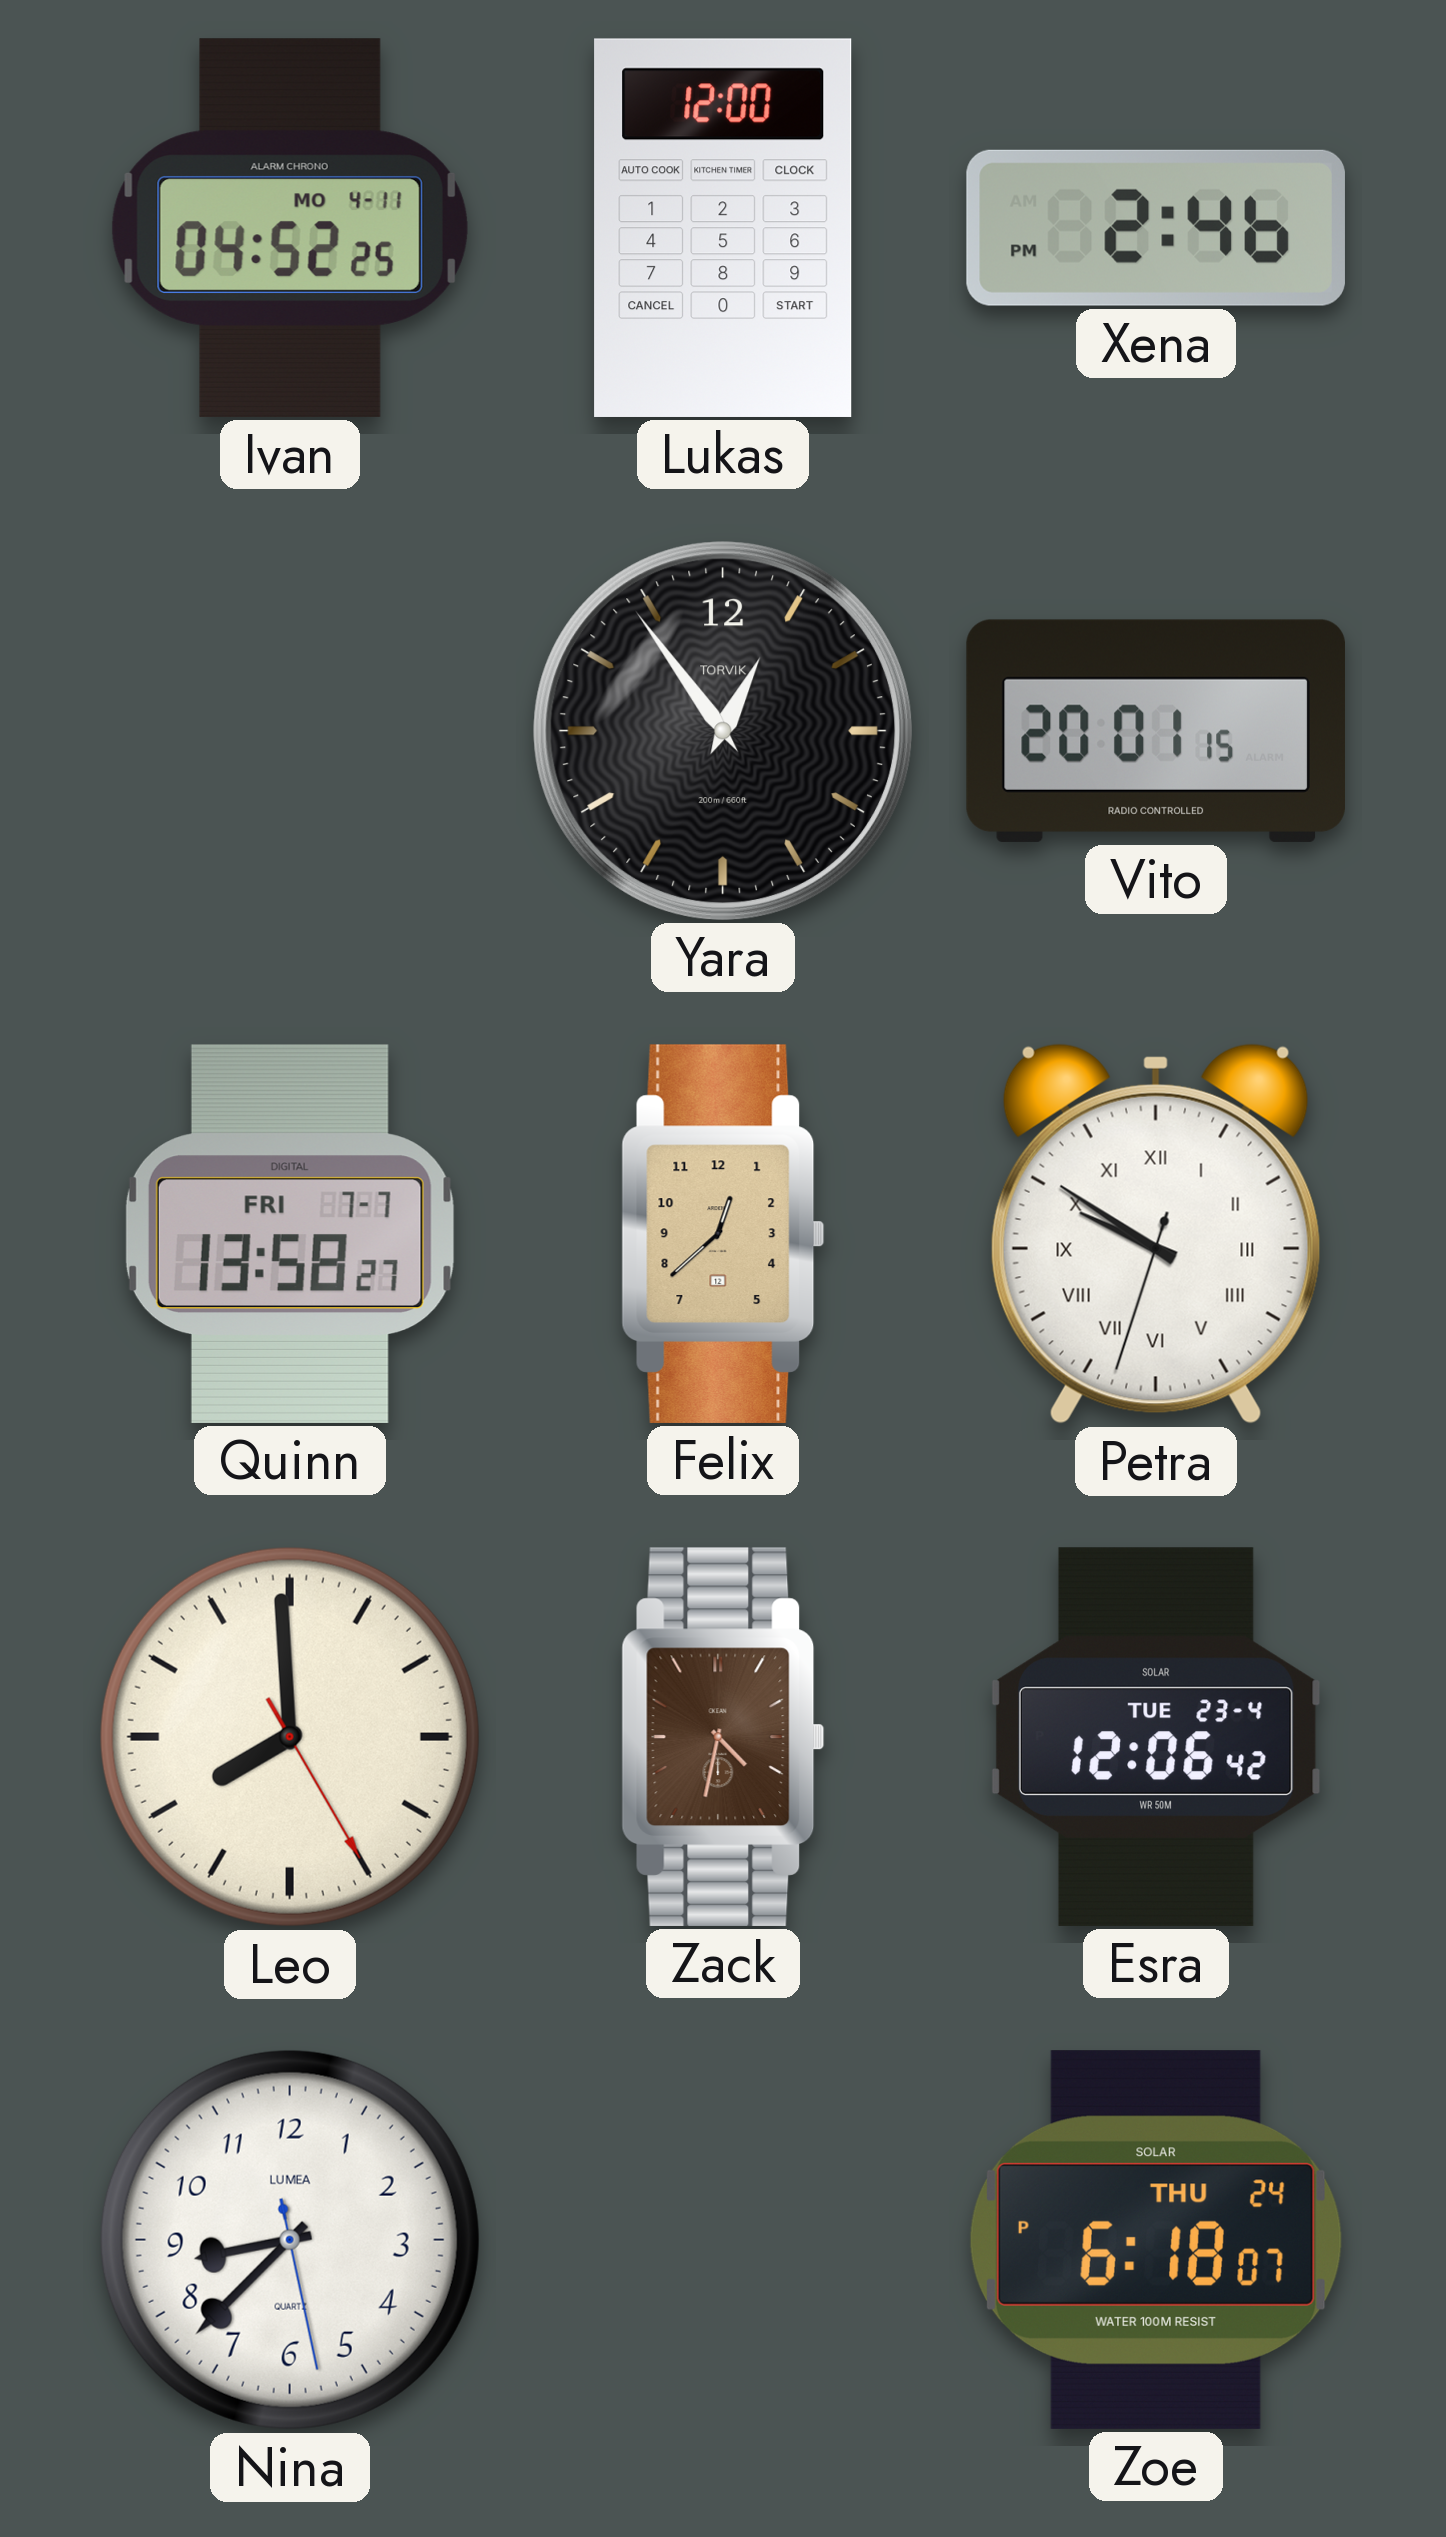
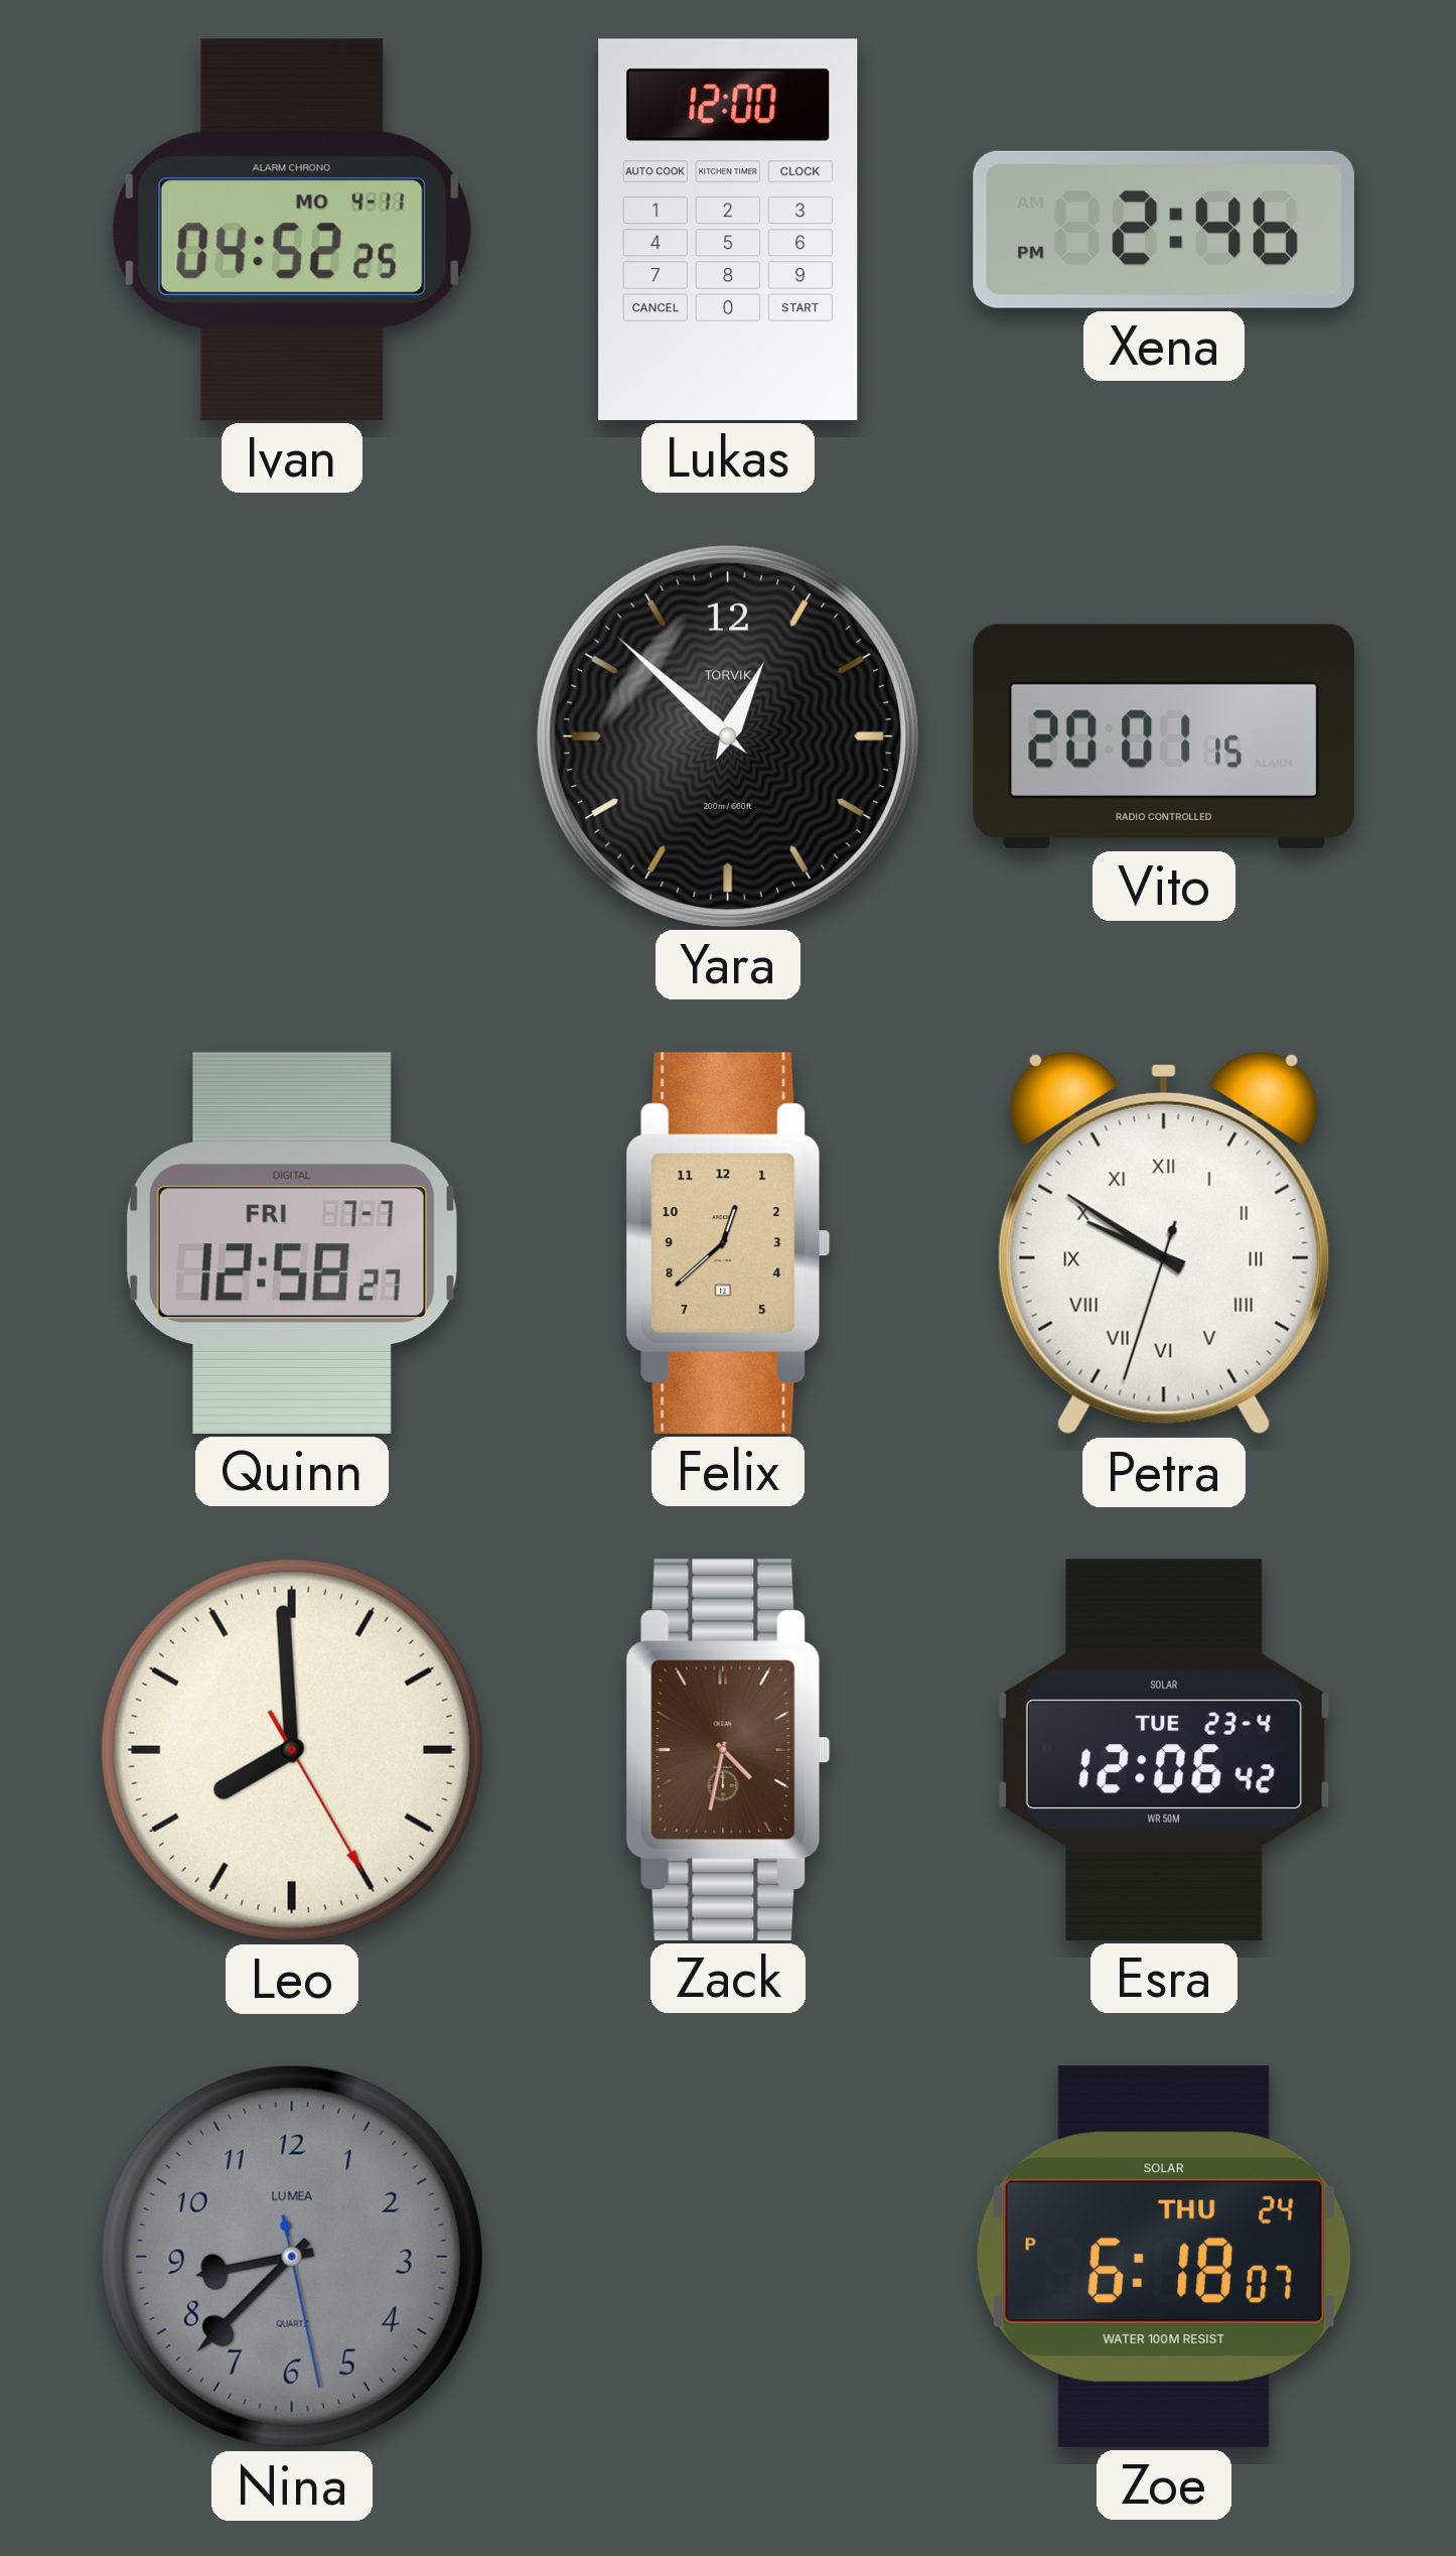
Yara: 12:54 -> 12:52
Quinn: 13:58 -> 12:58
Nina dial: white -> grey
